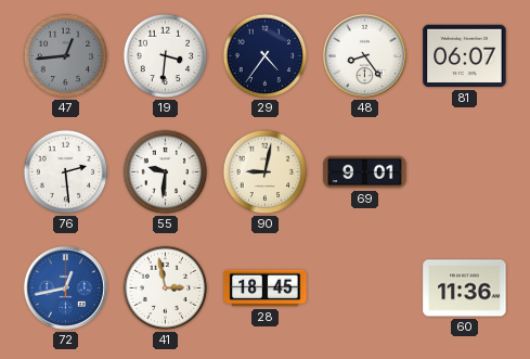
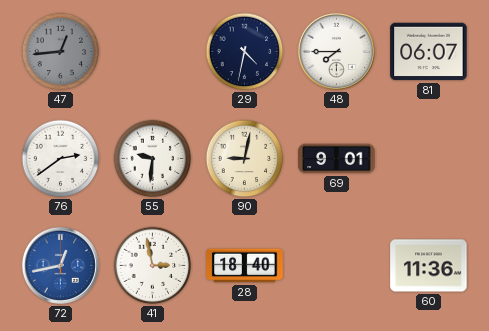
19: 3:31 -> none
29: 4:36 -> 4:32
48: 8:24 -> 7:45
76: 2:29 -> 2:39
28: 18:45 -> 18:40
